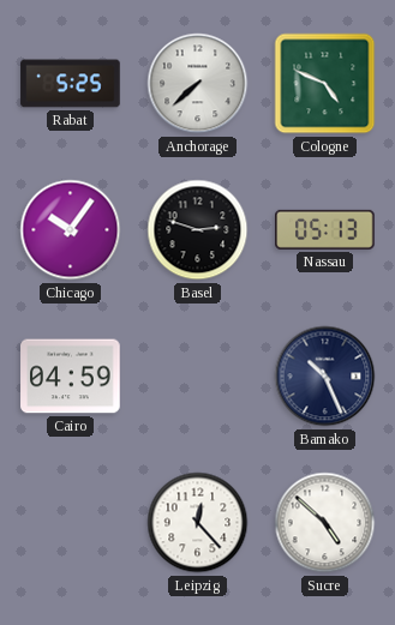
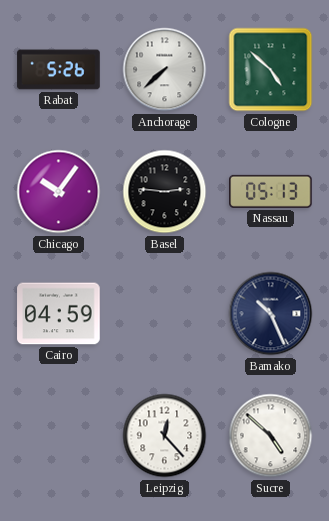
Rabat: 5:25 -> 5:26
Cologne: 4:49 -> 4:52
Basel: 2:48 -> 2:46
